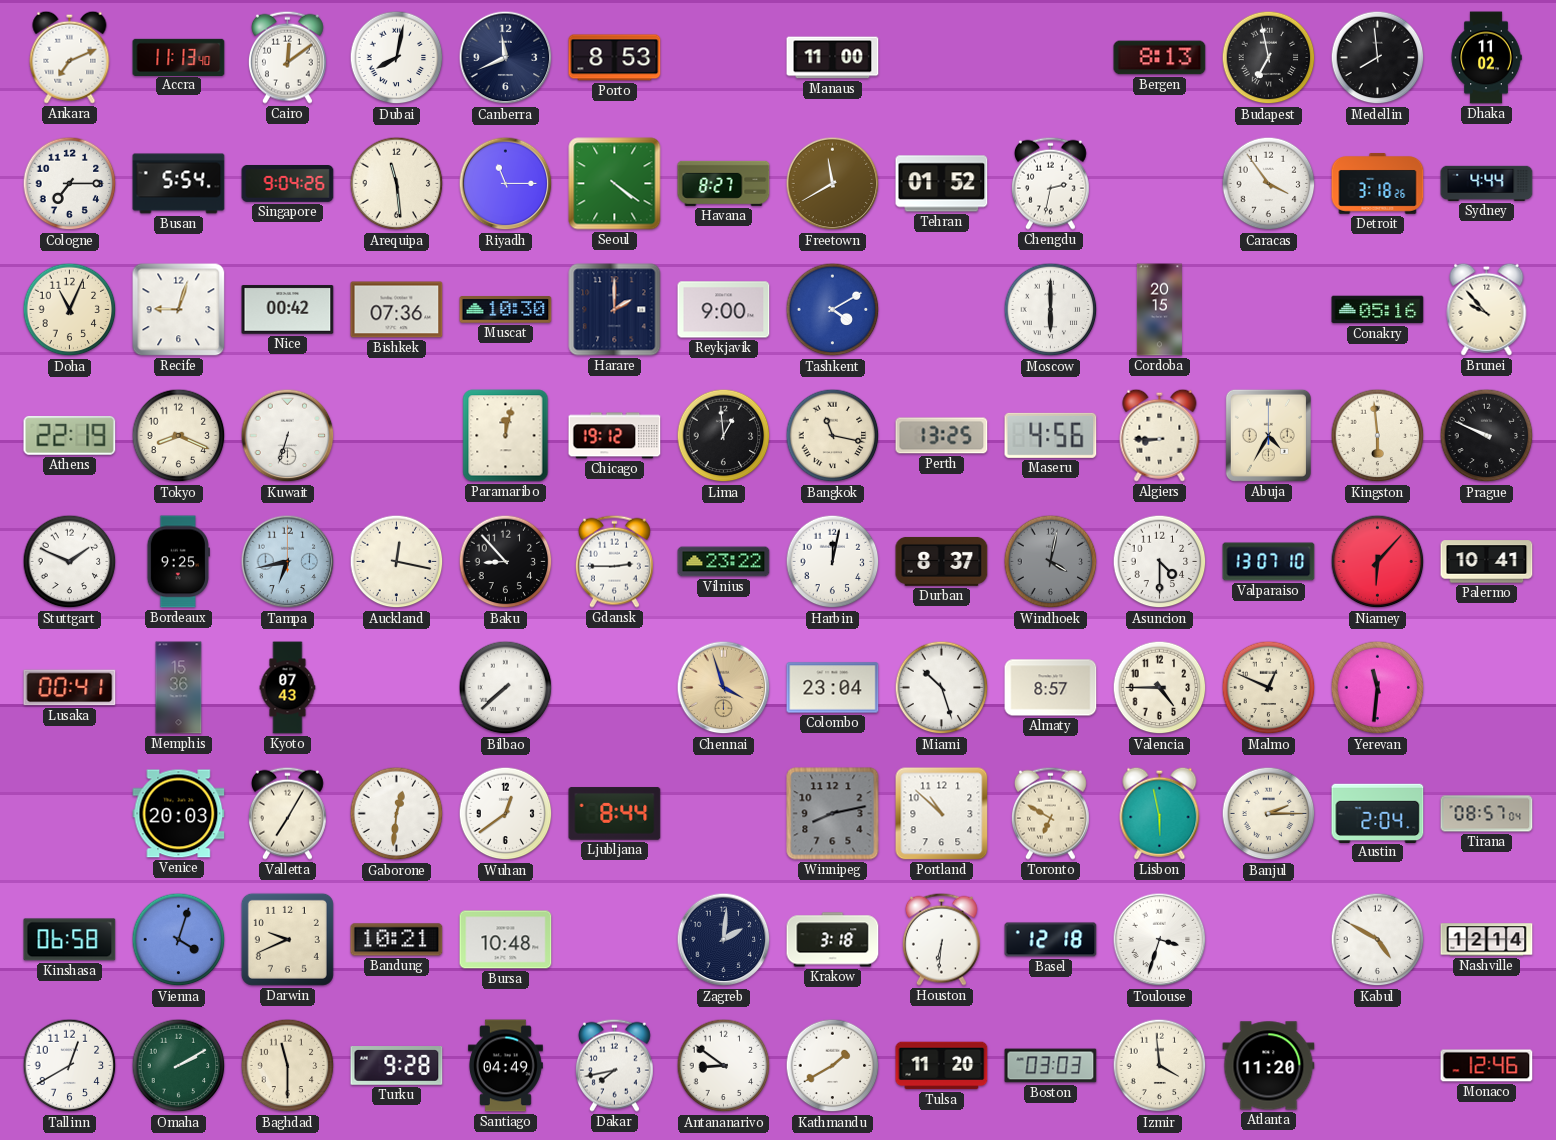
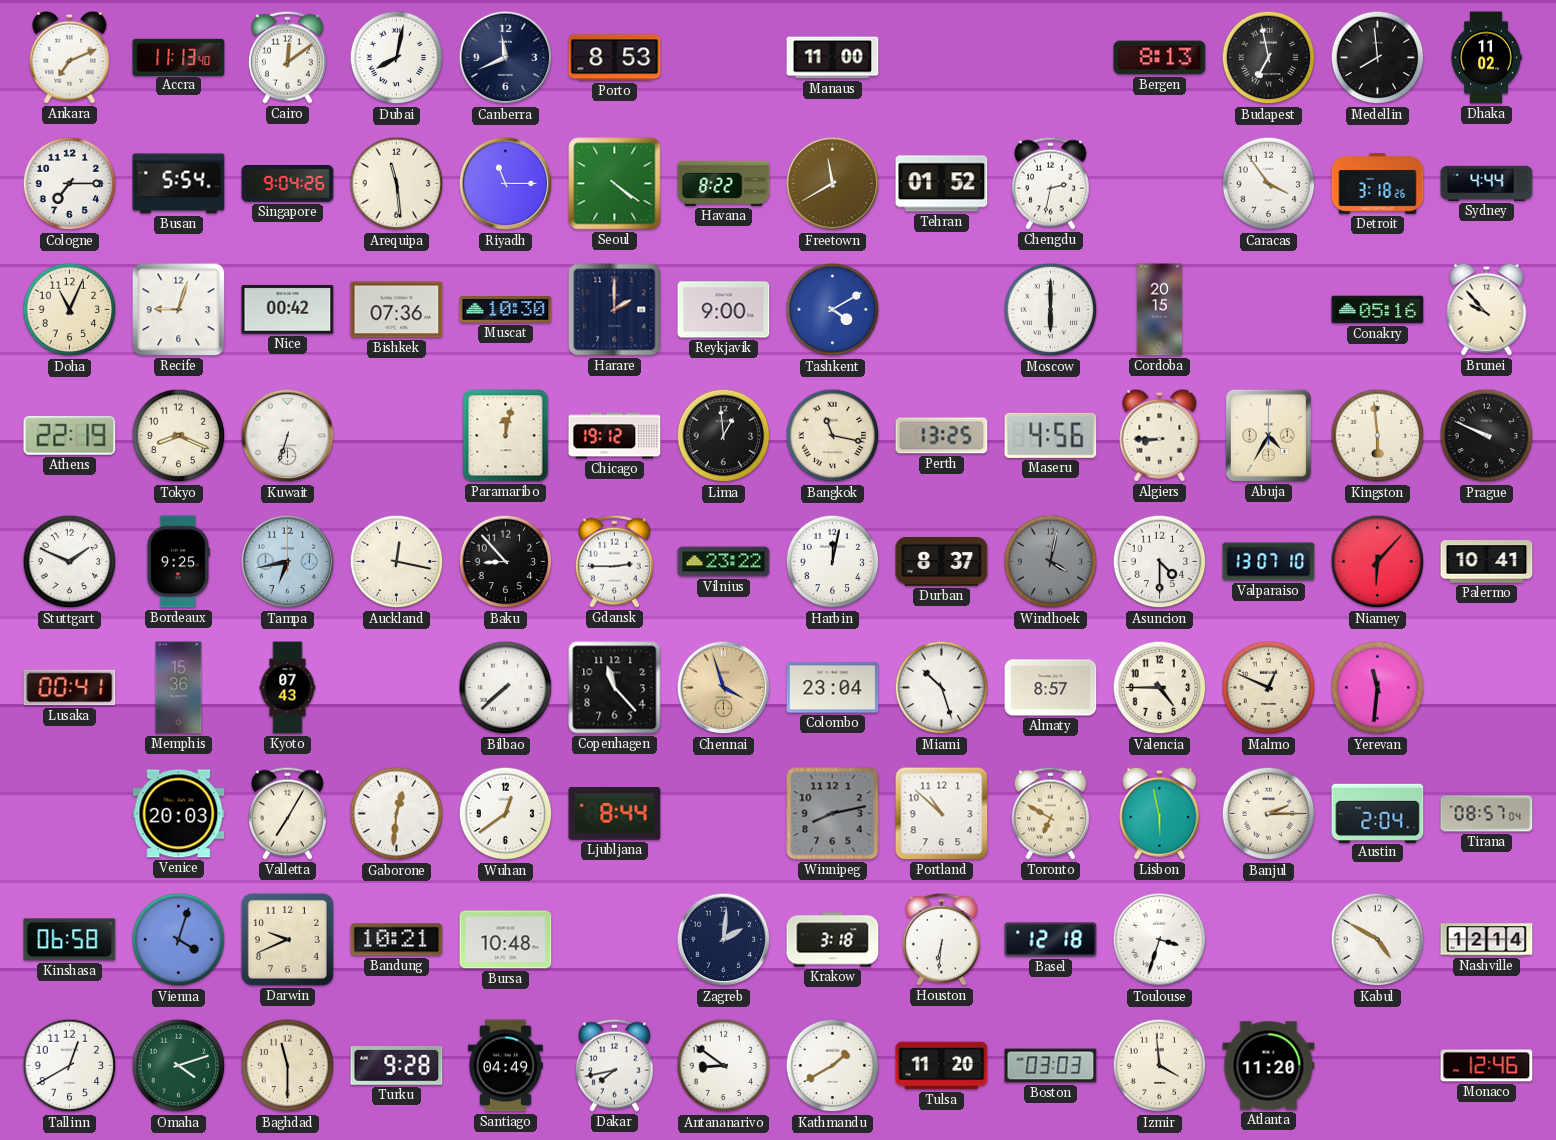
Havana: 8:27 -> 8:22
Copenhagen: none -> 11:23
Omaha: 2:10 -> 4:12
